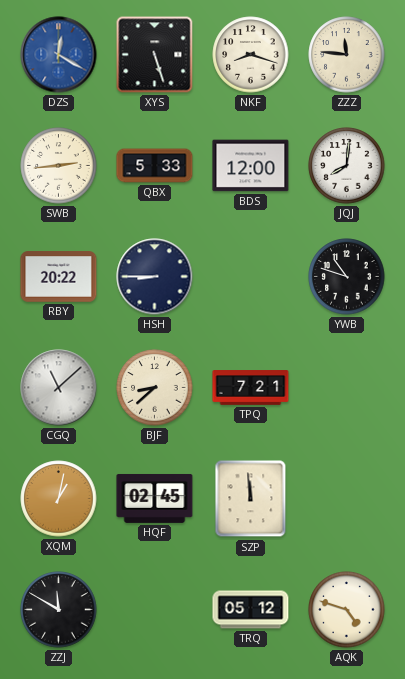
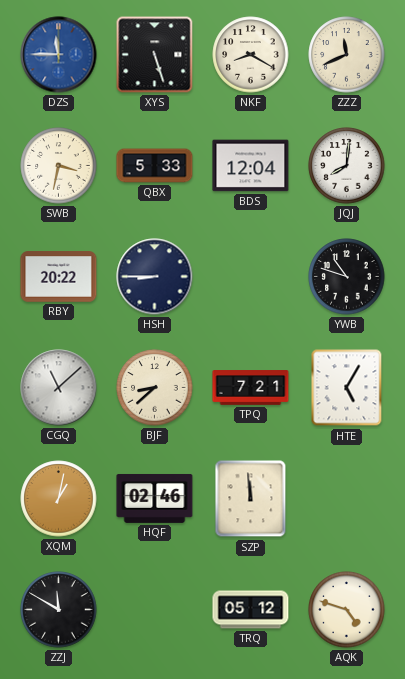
DZS: 12:20 -> 11:45
NKF: 8:18 -> 8:20
ZZZ: 11:46 -> 11:41
SWB: 2:44 -> 3:32
BDS: 12:00 -> 12:04
HTE: none -> 5:05
HQF: 02:45 -> 02:46
